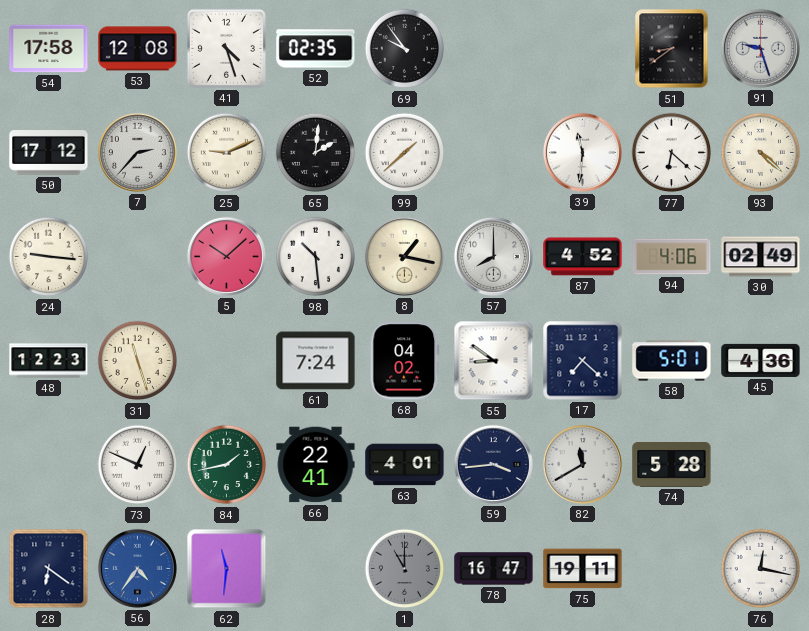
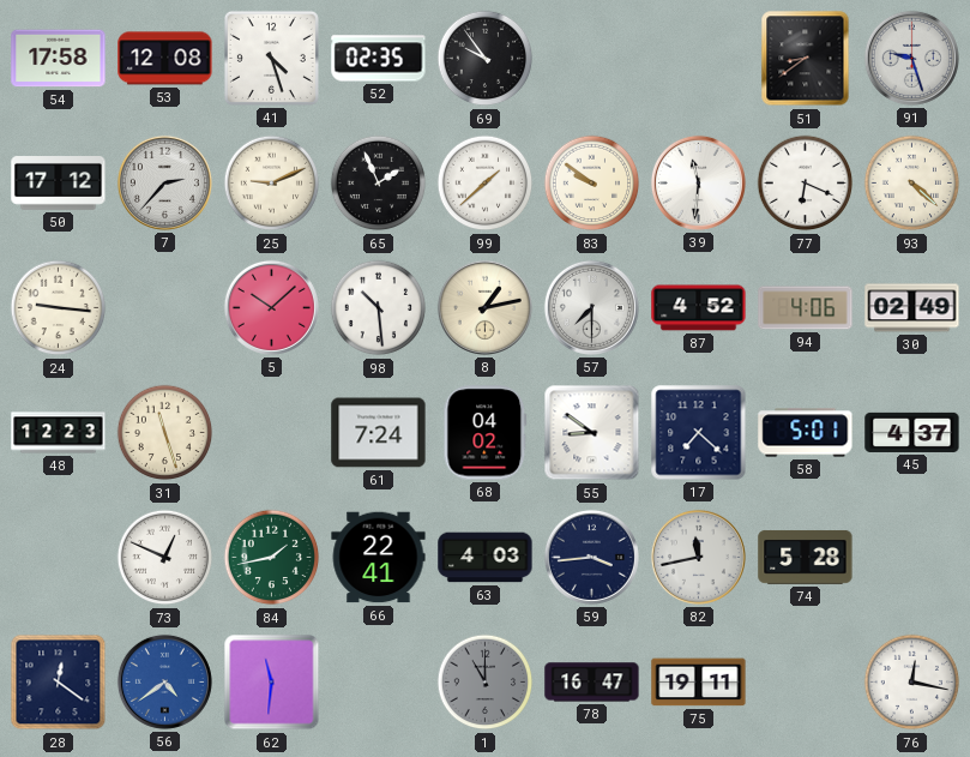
65: 2:01 -> 1:56
83: none -> 9:51
77: 6:22 -> 6:19
8: 1:17 -> 1:13
57: 8:00 -> 7:30
45: 4:36 -> 4:37
63: 4:01 -> 4:03
82: 11:40 -> 11:43
28: 6:21 -> 12:21
56: 4:36 -> 4:39
